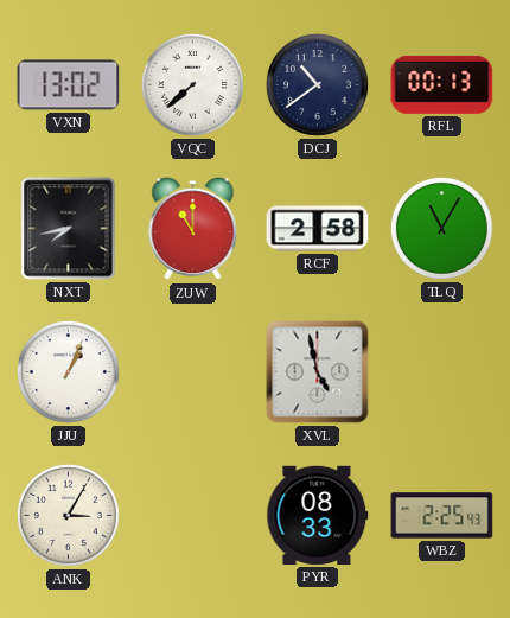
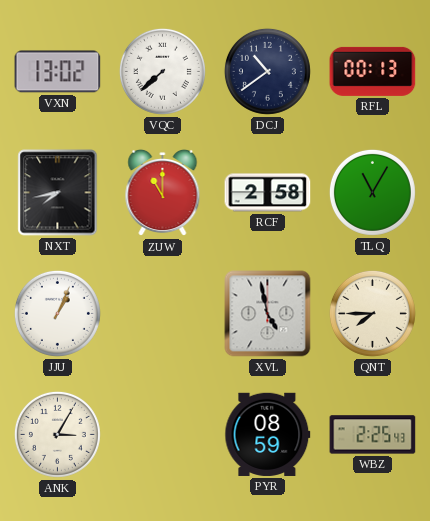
QNT: none -> 7:45
PYR: 08:33 -> 08:59
